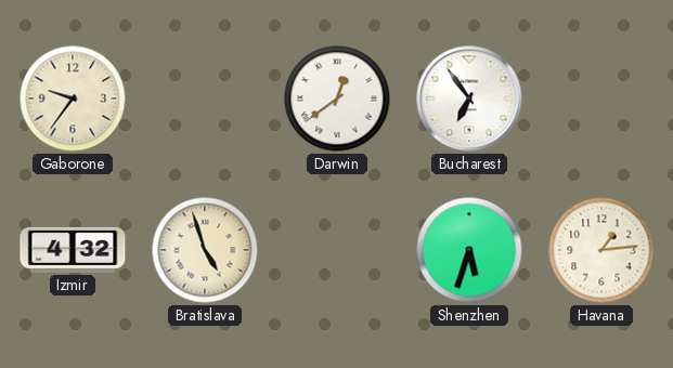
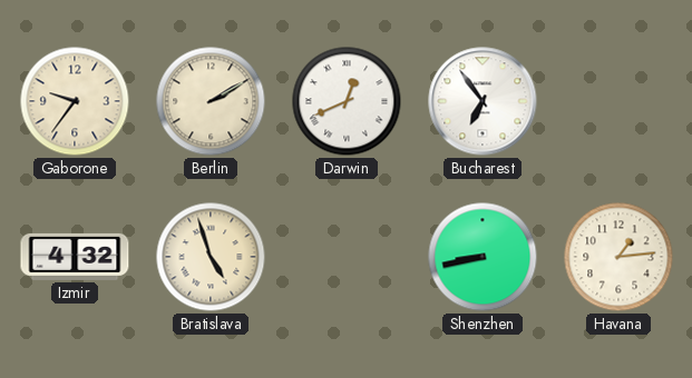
Berlin: none -> 2:10
Darwin: 12:39 -> 12:41
Shenzhen: 5:33 -> 8:43
